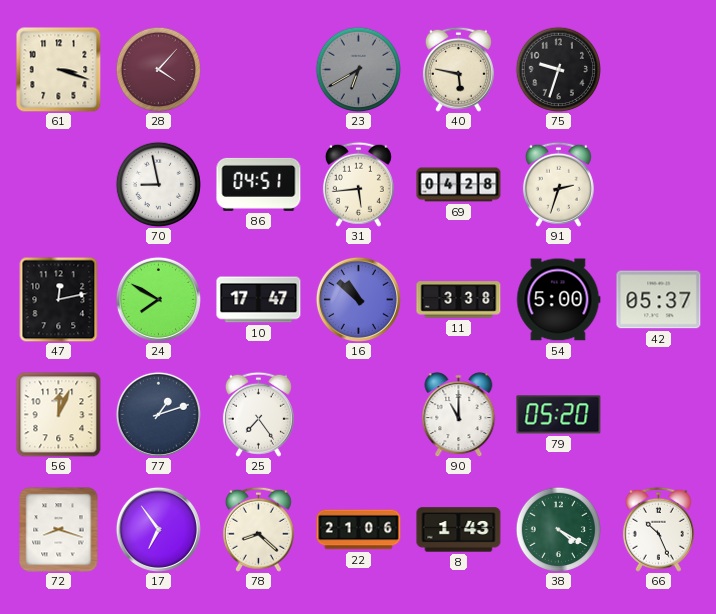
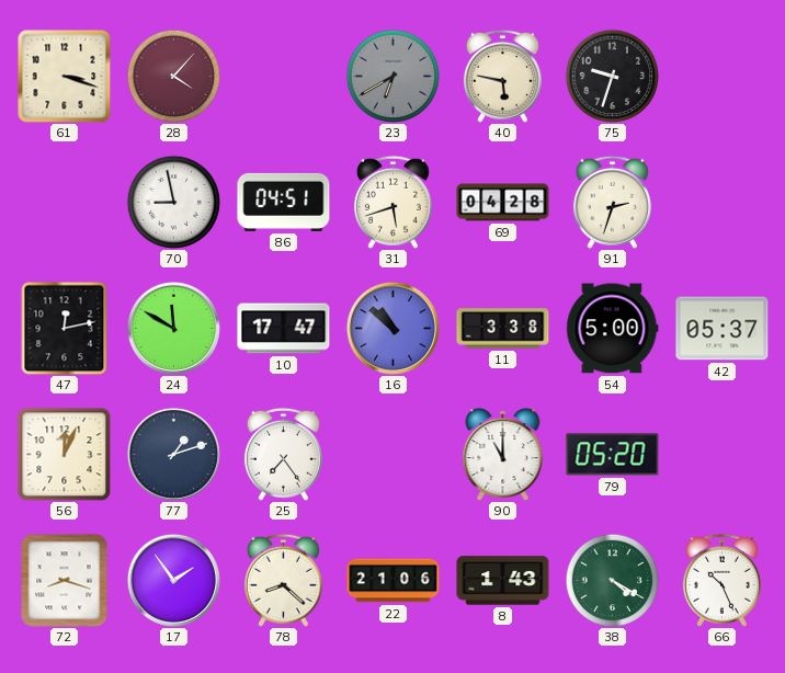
31: 5:44 -> 5:42
24: 7:50 -> 11:50
17: 6:54 -> 1:54
